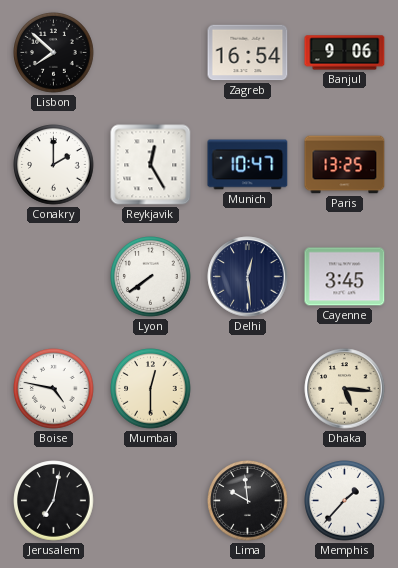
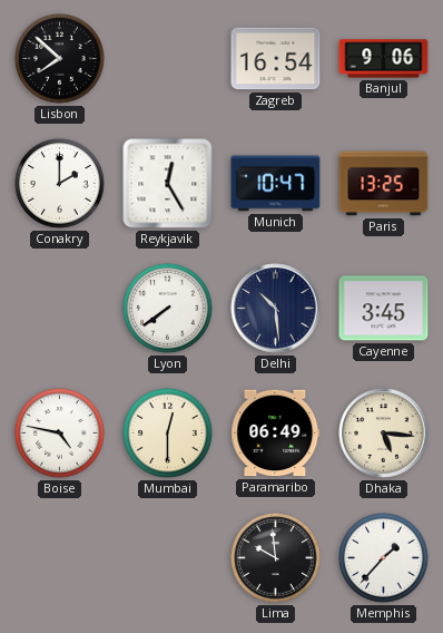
Delhi: 12:29 -> 10:29
Paramaribo: none -> 06:49
Jerusalem: 7:02 -> none
